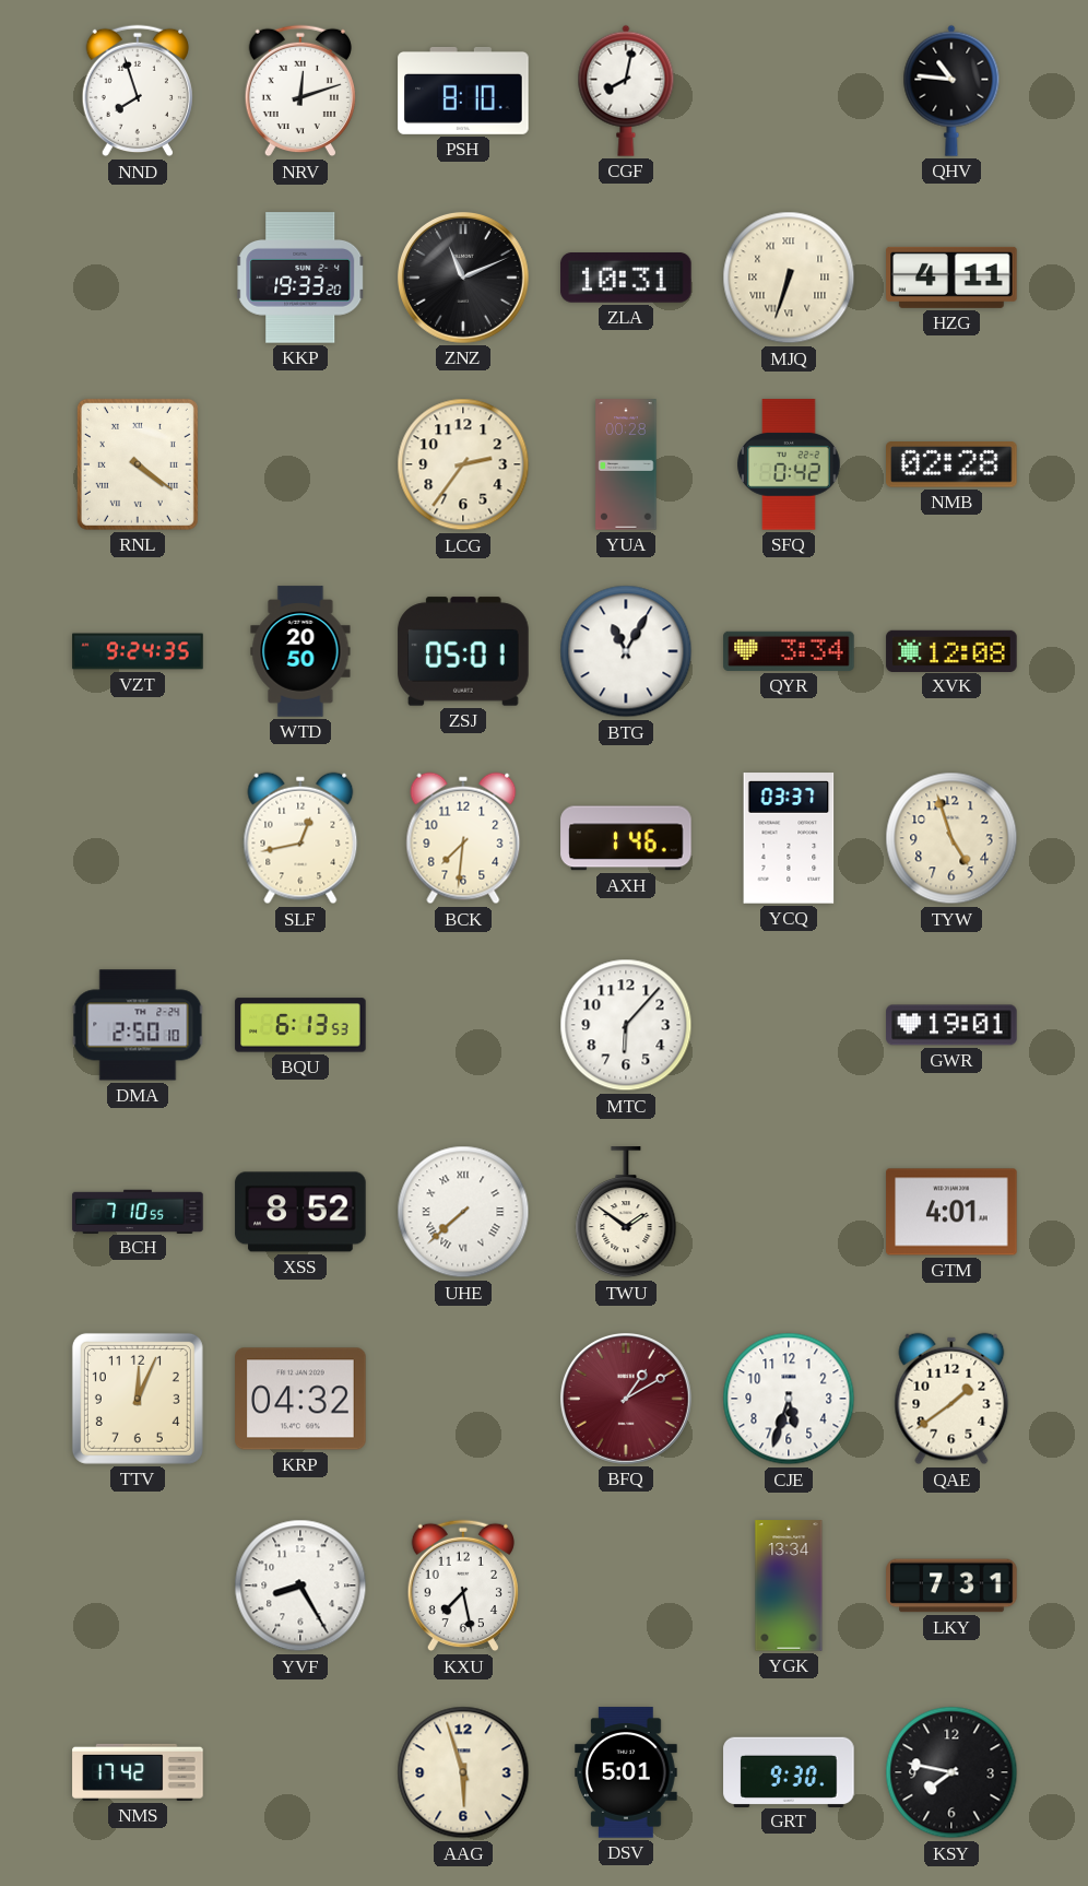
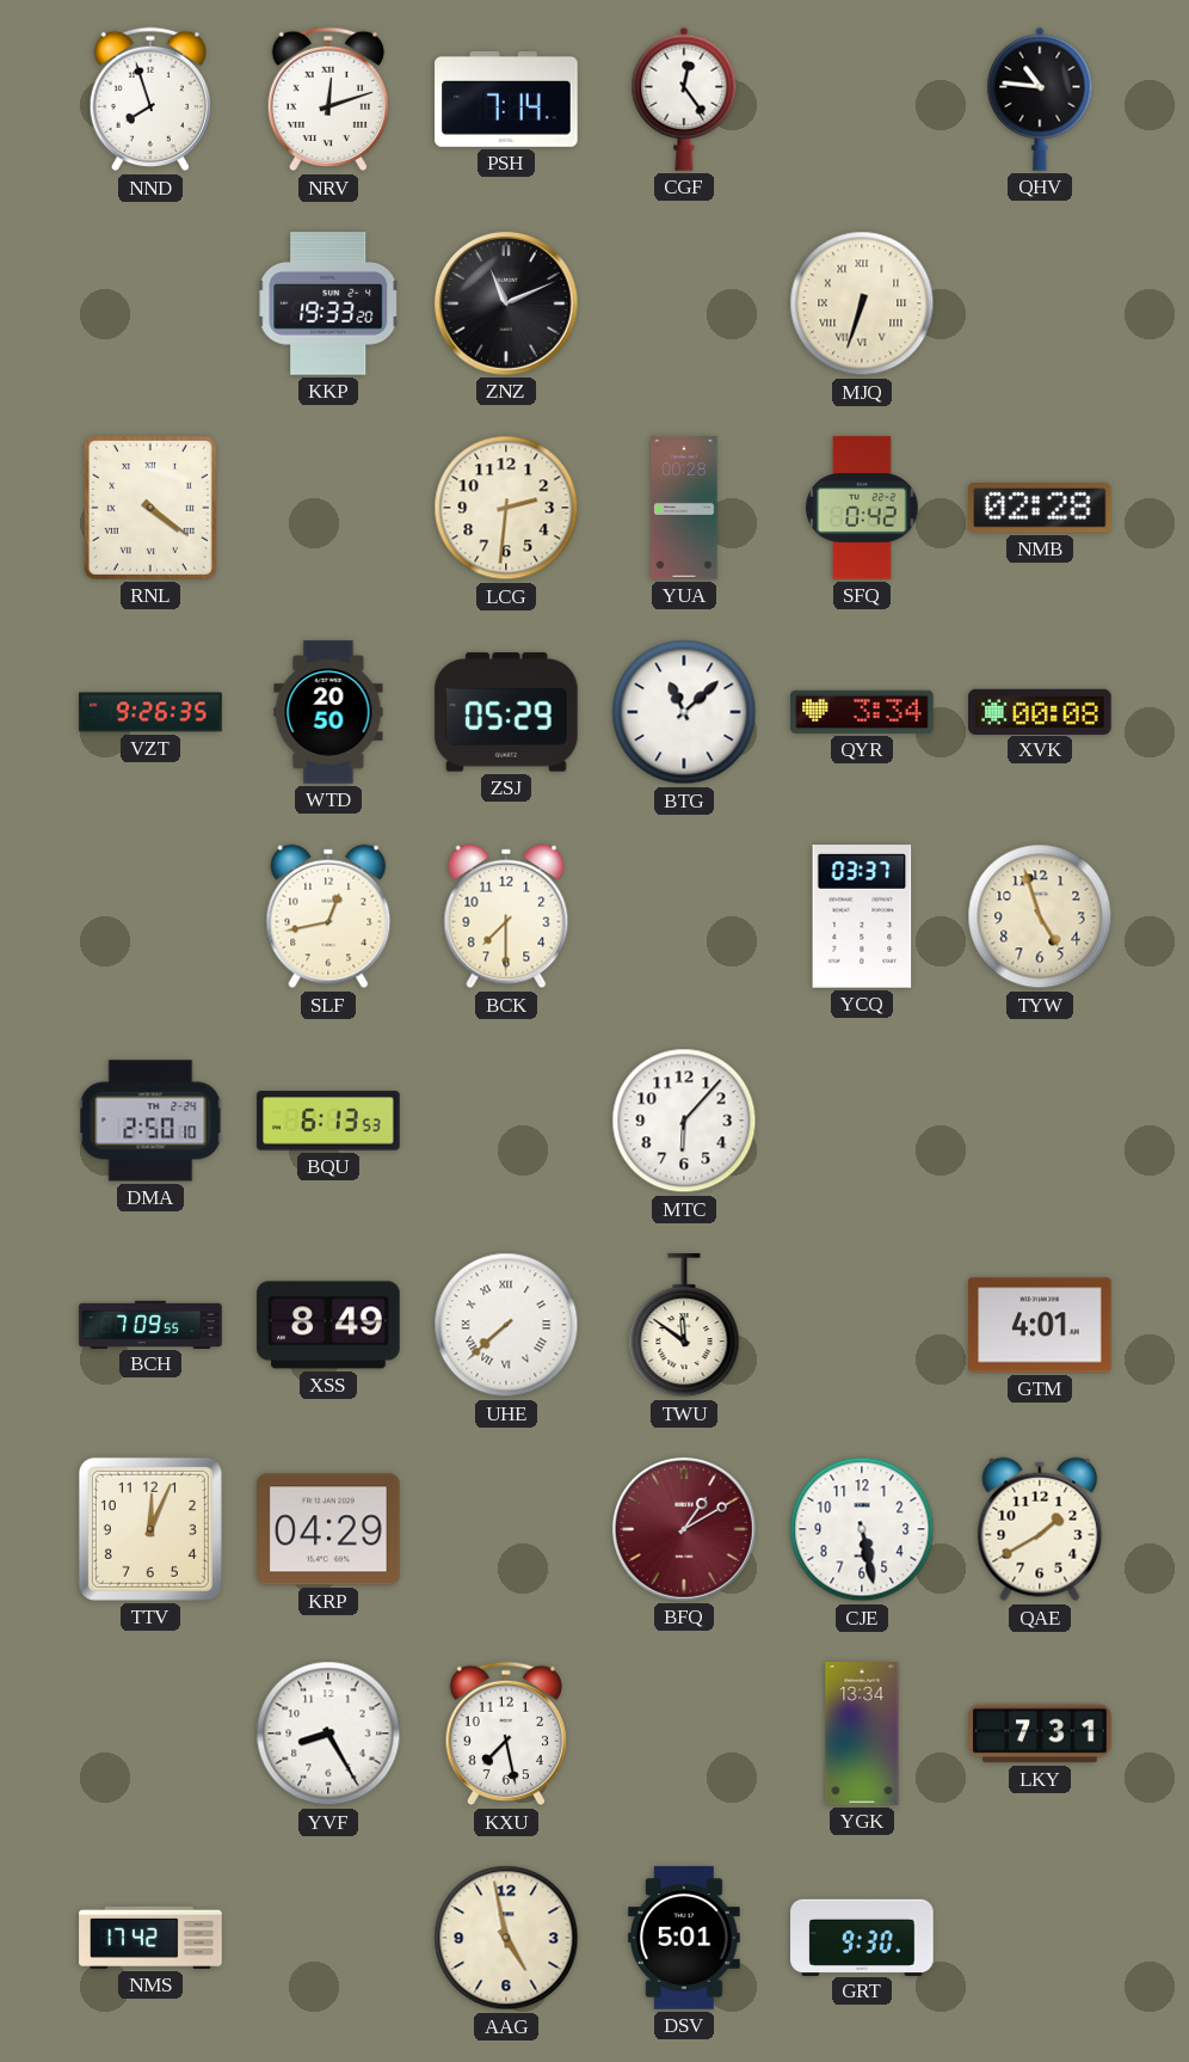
PSH: 8:10 -> 7:14
CGF: 8:02 -> 12:24
ZLA: 10:31 -> none
HZG: 4:11 -> none
LCG: 2:36 -> 2:31
VZT: 9:24 -> 9:26
ZSJ: 05:01 -> 05:29
BTG: 11:05 -> 11:08
XVK: 12:08 -> 00:08
BCK: 7:31 -> 7:30
AXH: 1:46 -> none
GWR: 19:01 -> none
BCH: 7:10 -> 7:09
XSS: 8:52 -> 8:49
TWU: 1:51 -> 11:51
KRP: 04:32 -> 04:29
CJE: 5:33 -> 5:28
QAE: 1:39 -> 1:40
AAG: 5:57 -> 4:58
KSY: 7:47 -> none
